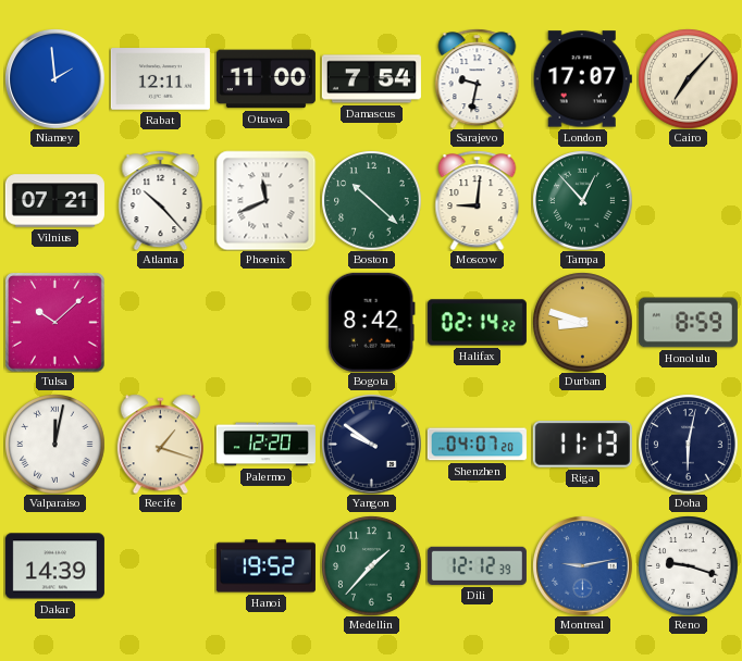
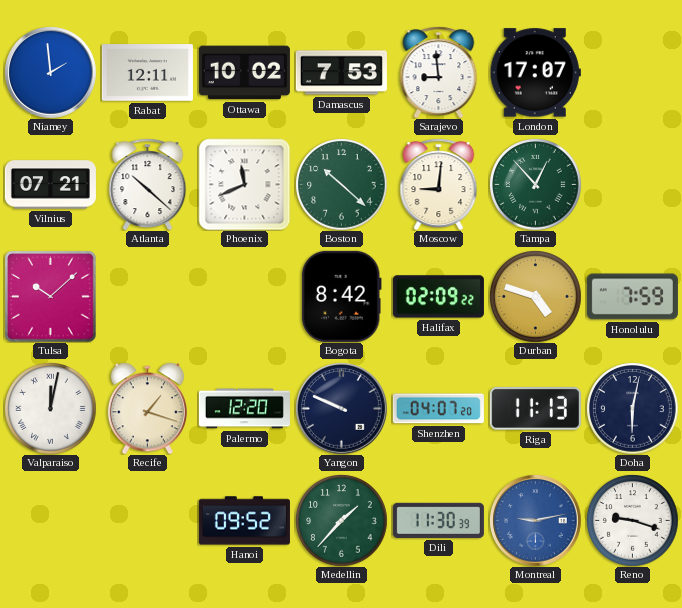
Ottawa: 11:00 -> 10:02
Damascus: 7:54 -> 7:53
Sarajevo: 9:32 -> 8:59
Cairo: 7:07 -> none
Atlanta: 10:23 -> 10:22
Halifax: 02:14 -> 02:09
Durban: 8:48 -> 4:48
Honolulu: 8:59 -> 7:59
Yangon: 9:51 -> 9:49
Dakar: 14:39 -> none
Hanoi: 19:52 -> 09:52
Dili: 12:12 -> 11:30
